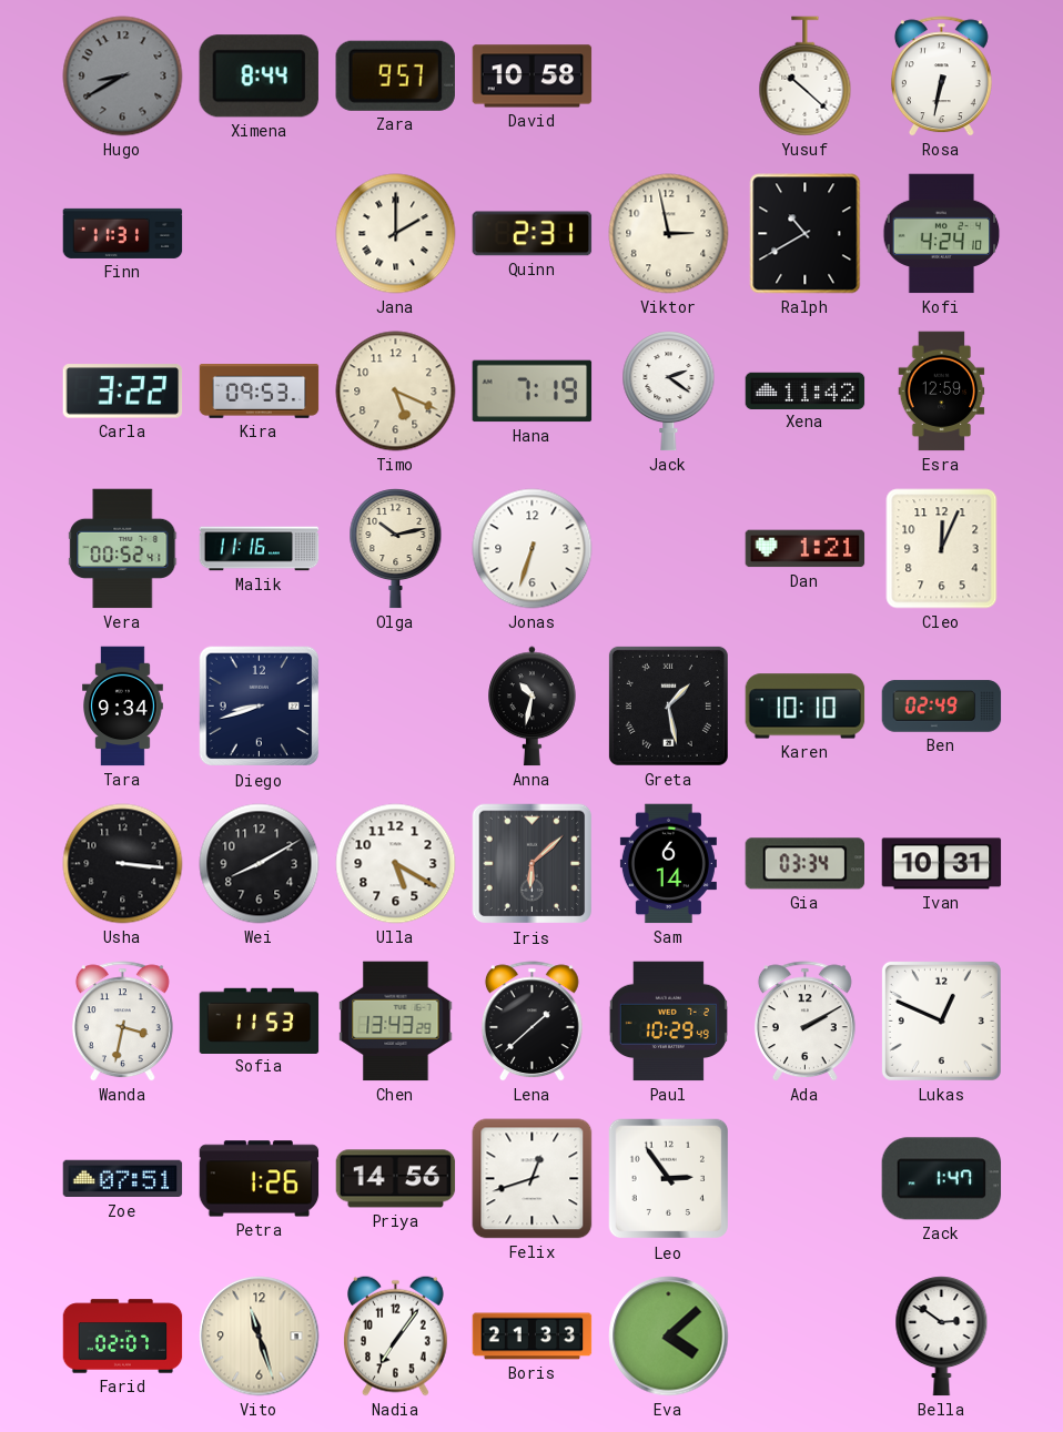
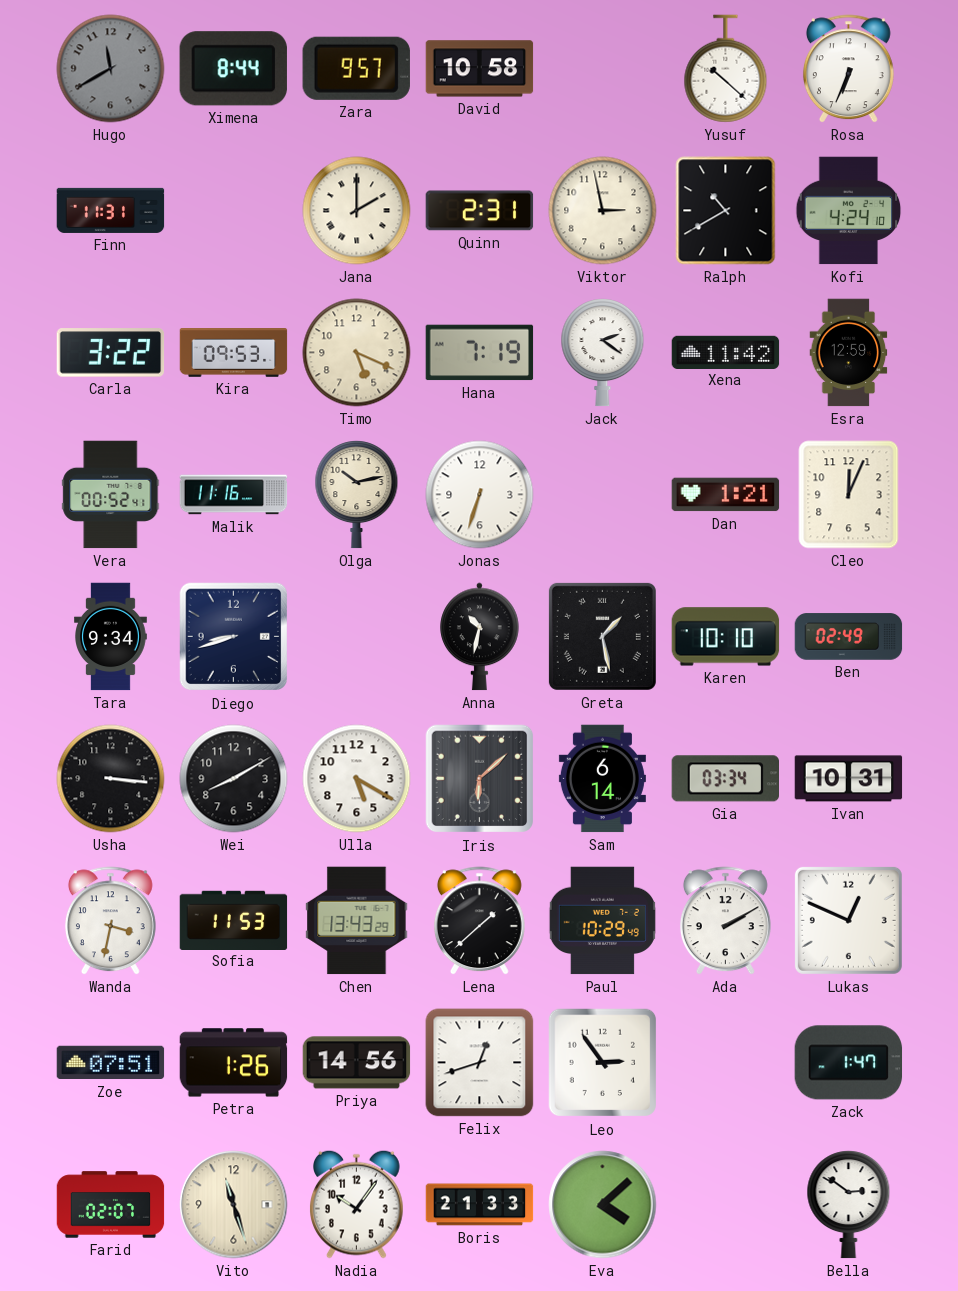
Hugo: 8:40 -> 11:40
Rosa: 6:32 -> 6:34
Nadia: 7:06 -> 10:06
